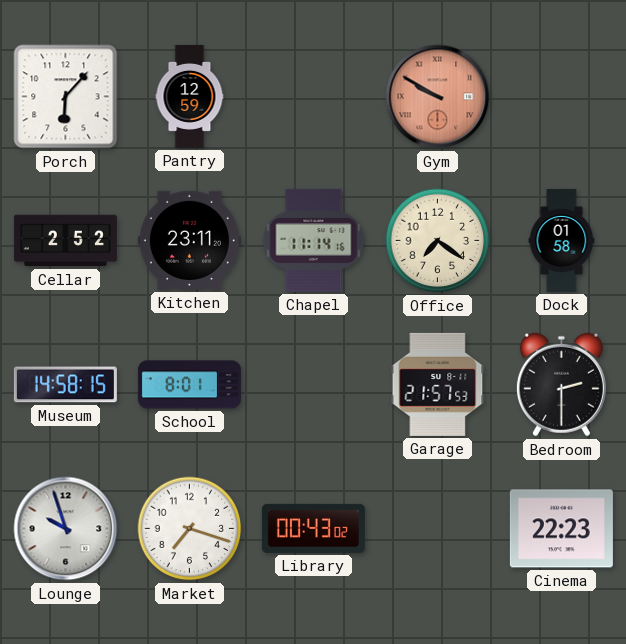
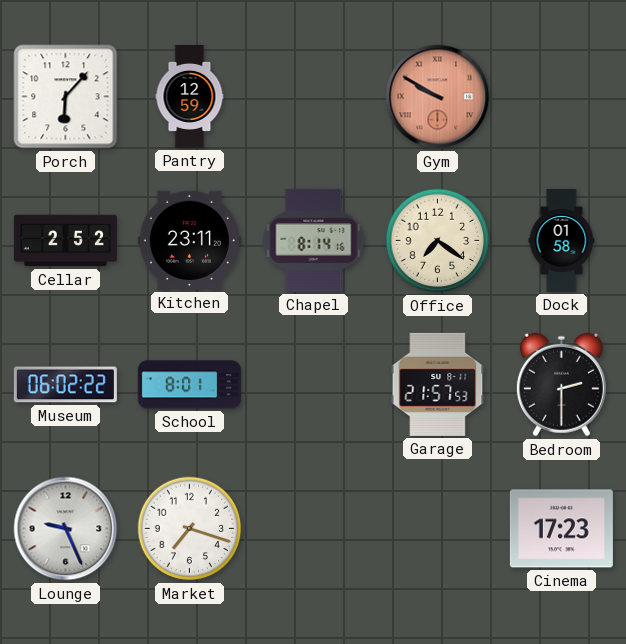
Chapel: 11:14 -> 8:14
Museum: 14:58 -> 06:02
Lounge: 9:57 -> 9:26
Library: 00:43 -> none
Cinema: 22:23 -> 17:23
